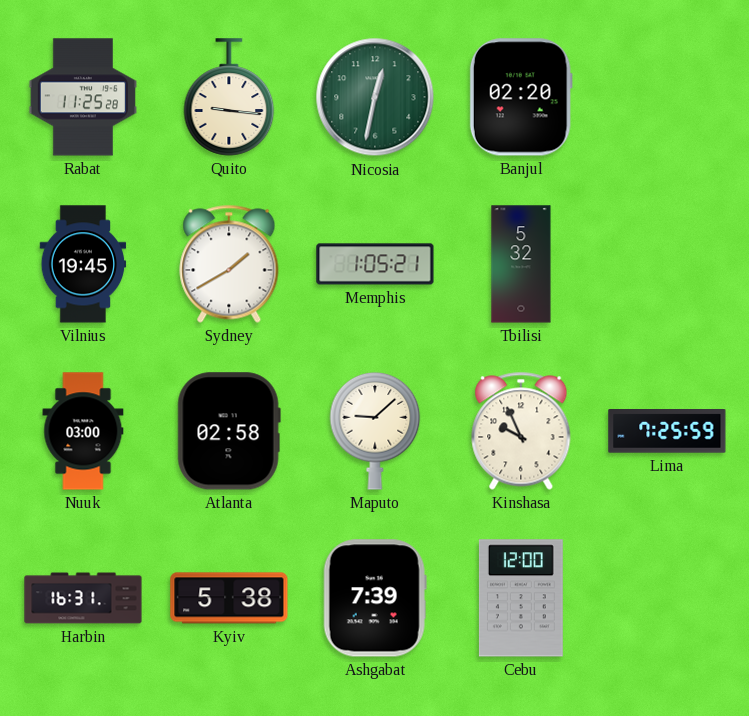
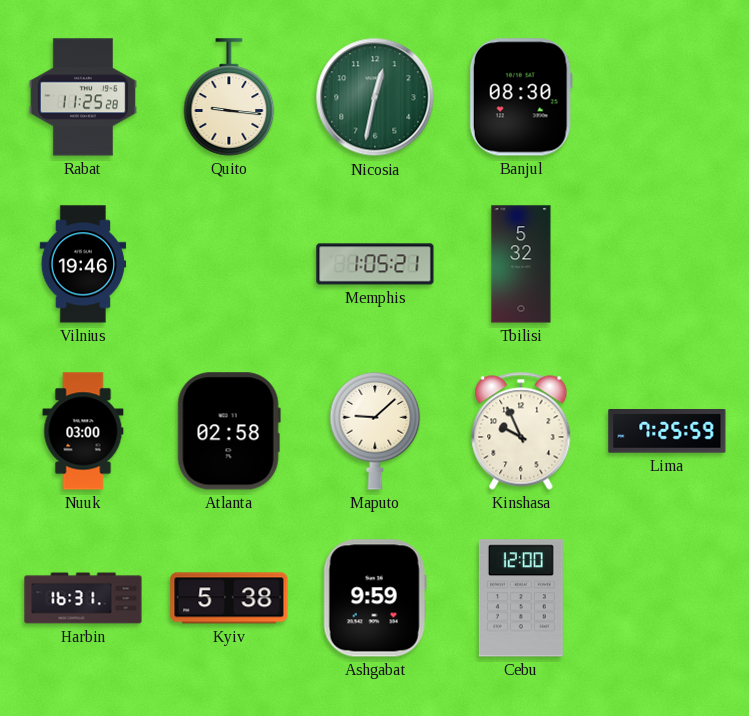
Banjul: 02:20 -> 08:30
Vilnius: 19:45 -> 19:46
Sydney: 1:40 -> none
Ashgabat: 7:39 -> 9:59
